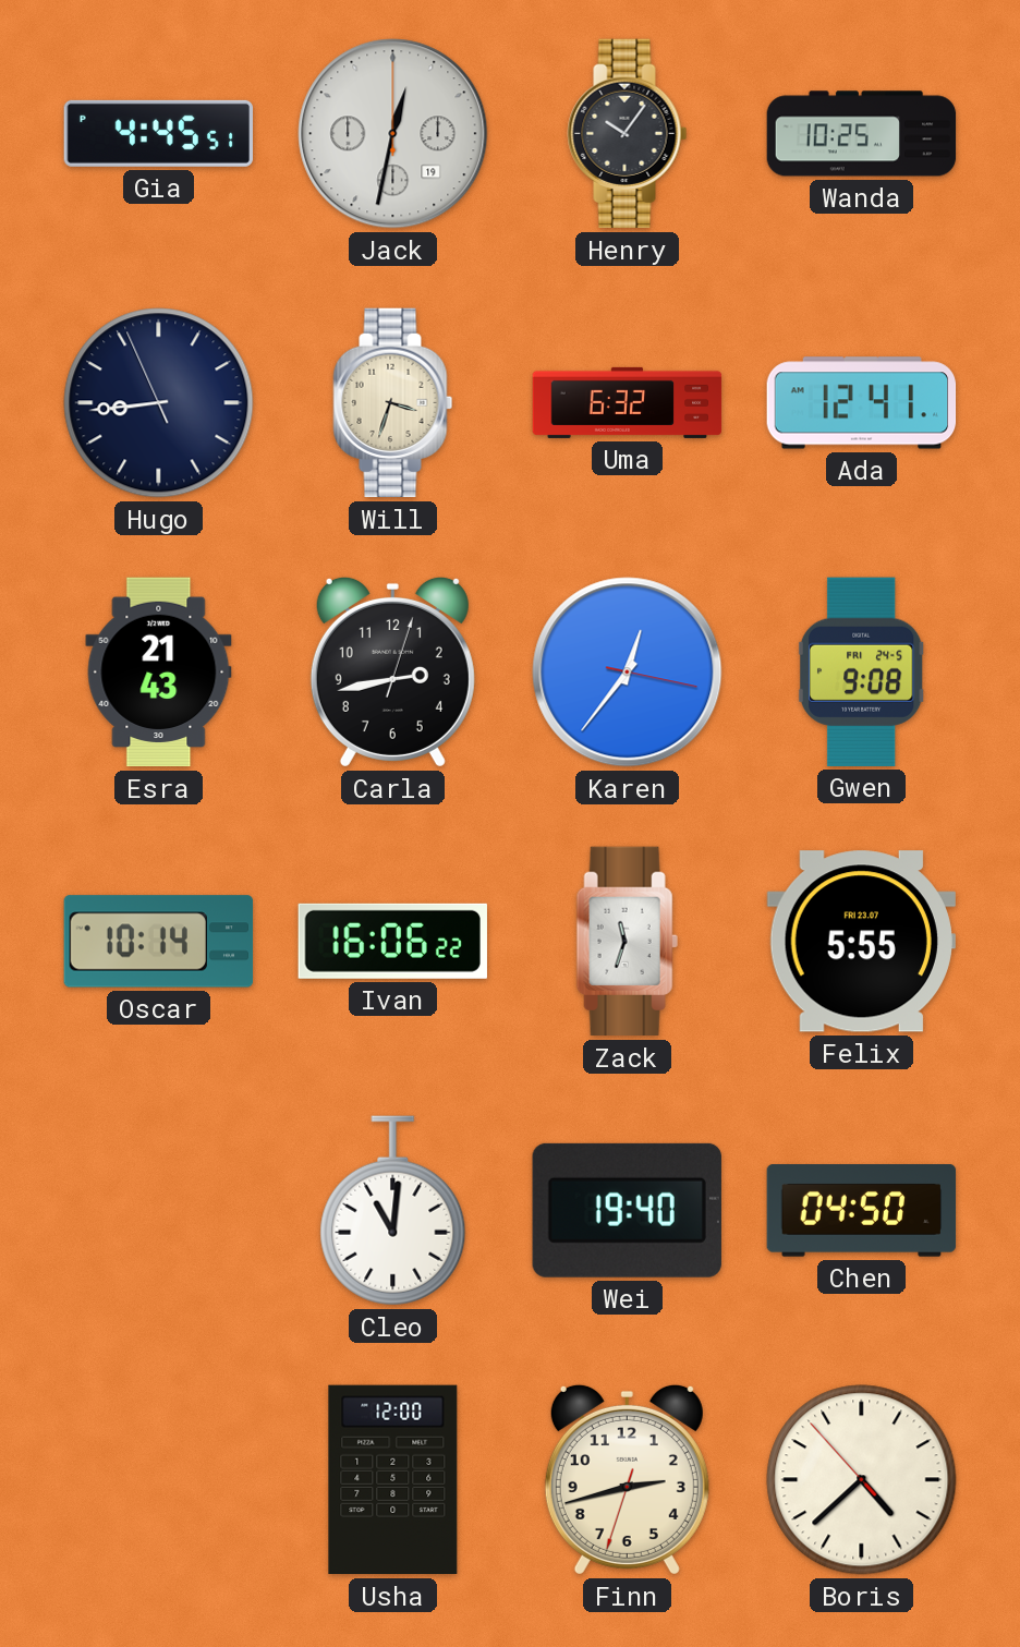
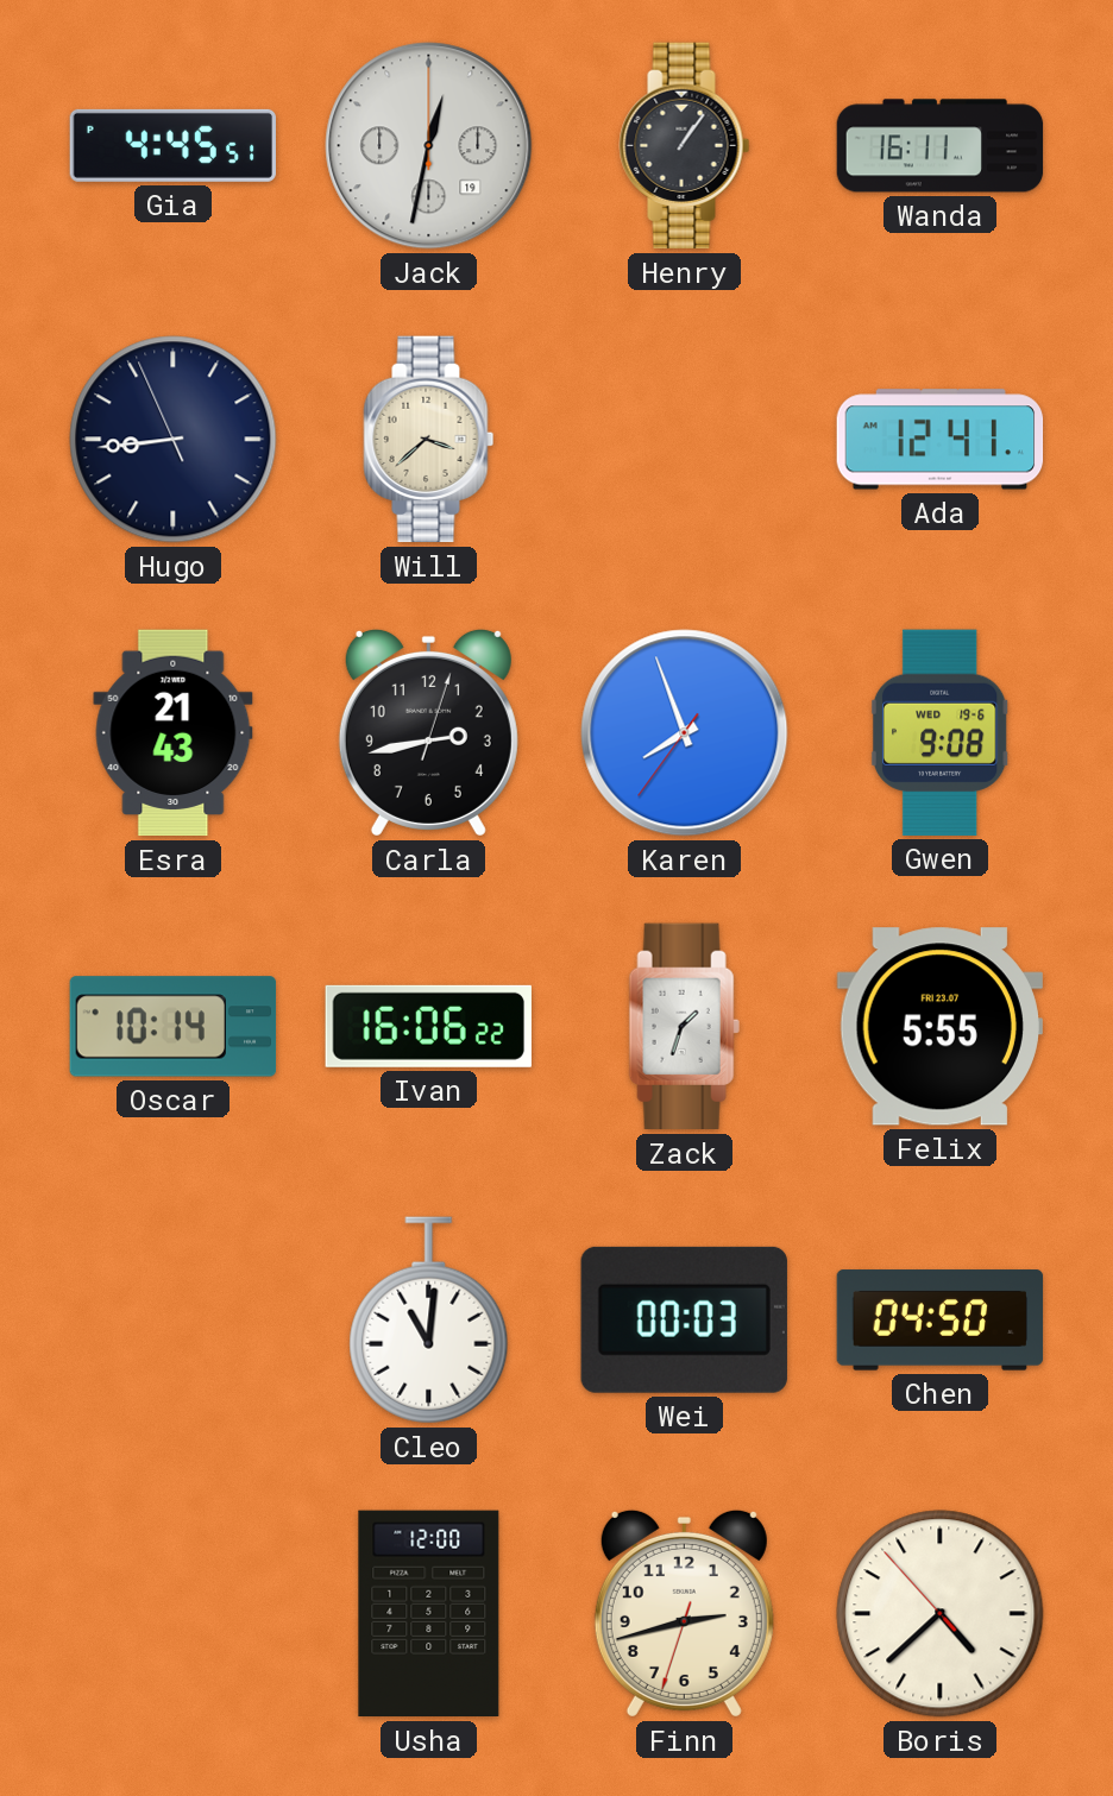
Henry: 10:06 -> 1:06
Wanda: 10:25 -> 16:11
Will: 3:33 -> 3:38
Uma: 6:32 -> none
Karen: 12:36 -> 7:56
Gwen date: FRI 24-5 -> WED 19-6
Zack: 11:33 -> 1:33
Wei: 19:40 -> 00:03
